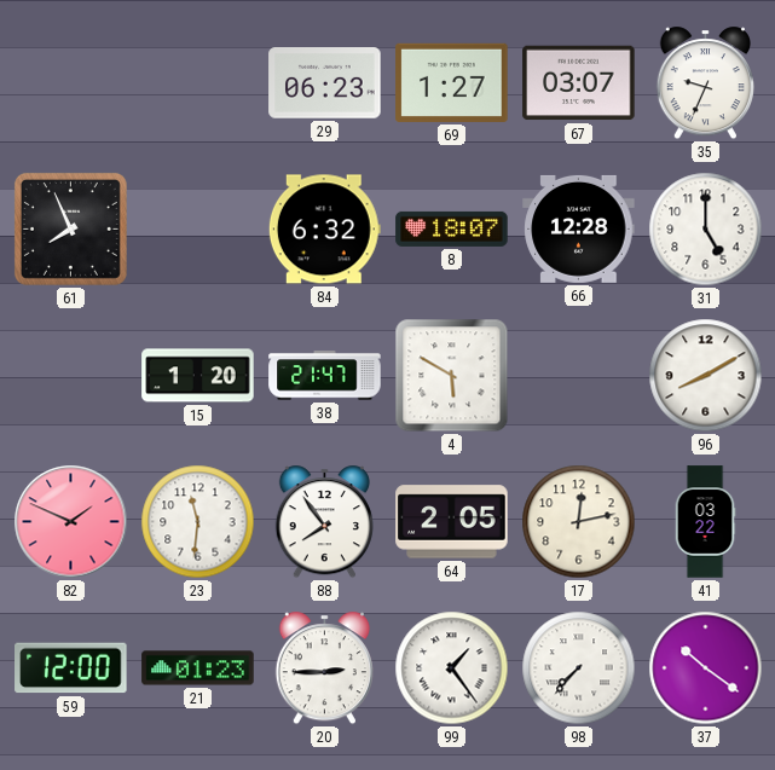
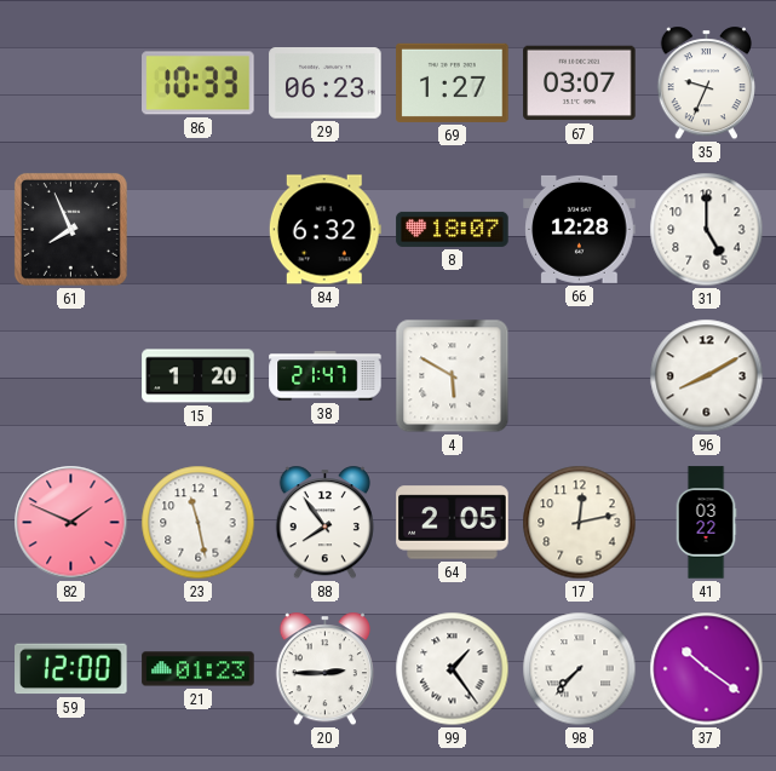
86: none -> 10:33
23: 11:31 -> 11:28
